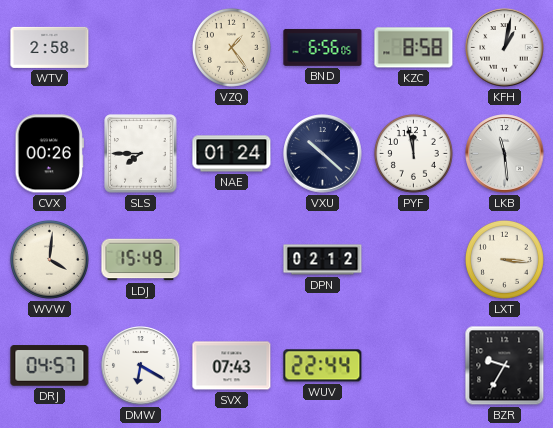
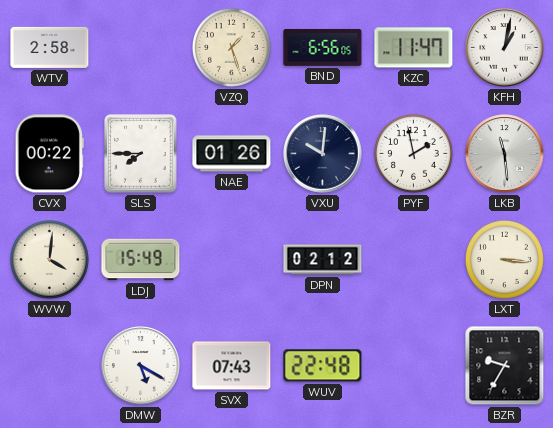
VZQ: 1:24 -> 1:27
KZC: 8:58 -> 11:47
CVX: 00:26 -> 00:22
NAE: 01:24 -> 01:26
VXU: 10:22 -> 10:01
PYF: 11:58 -> 1:58
DRJ: 04:57 -> none
DMW: 6:20 -> 5:20
WUV: 22:44 -> 22:48
